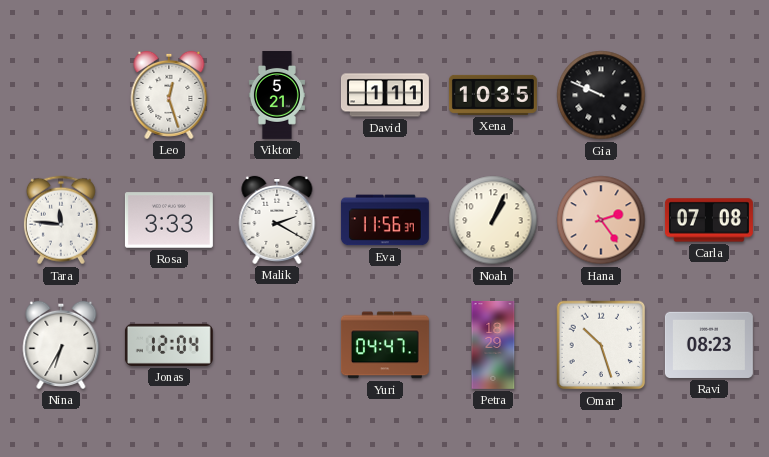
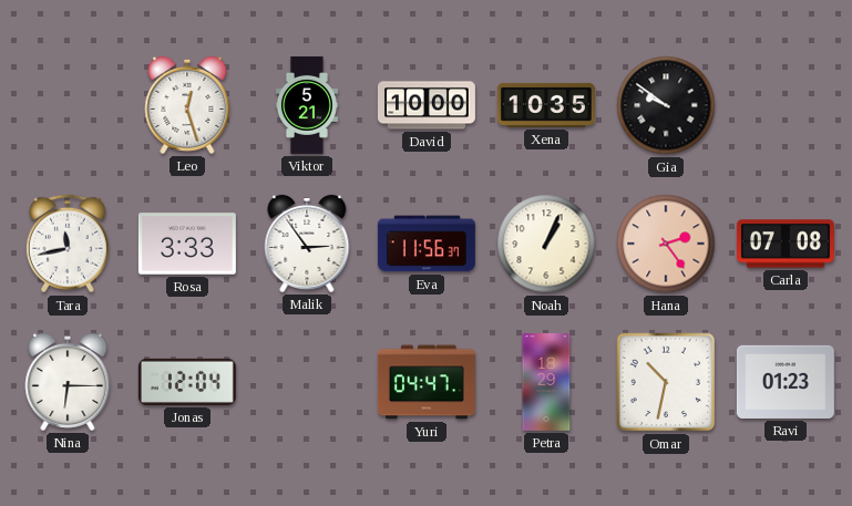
David: 1:11 -> 10:00
Gia: 9:49 -> 9:51
Tara: 11:46 -> 11:43
Malik: 2:20 -> 2:54
Nina: 6:35 -> 6:15
Omar: 10:27 -> 10:32
Ravi: 08:23 -> 01:23
